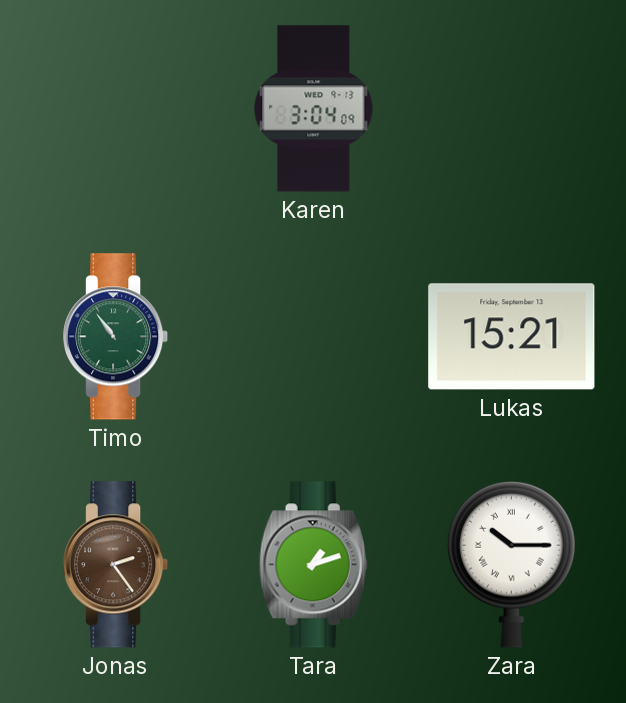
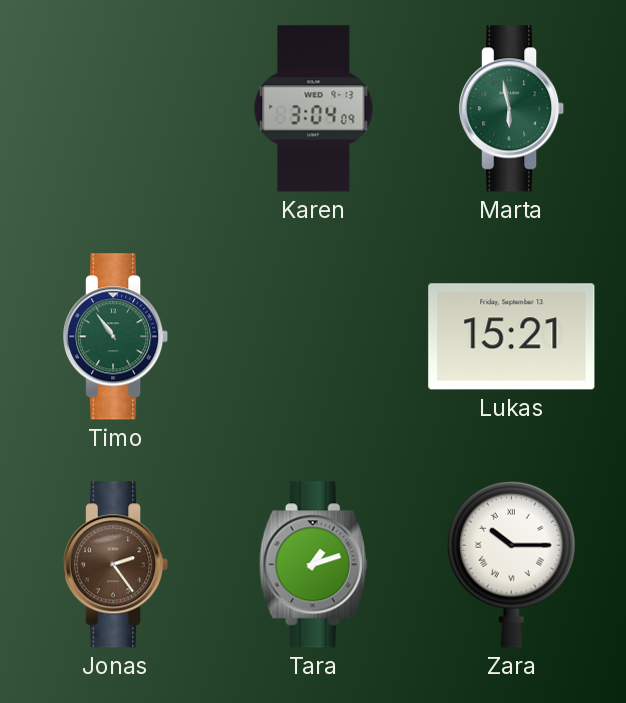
Marta: none -> 5:58
